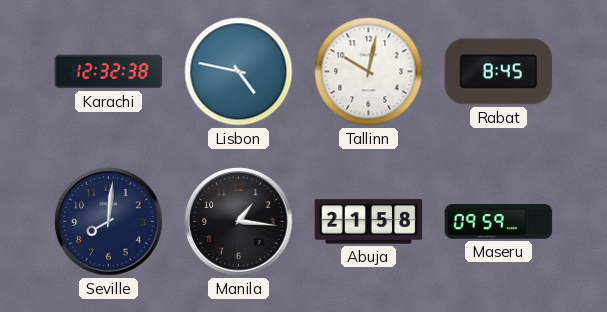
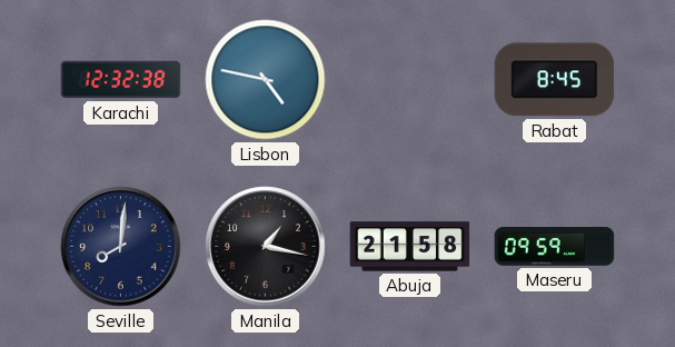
Tallinn: 10:02 -> none
Manila: 1:16 -> 1:17
